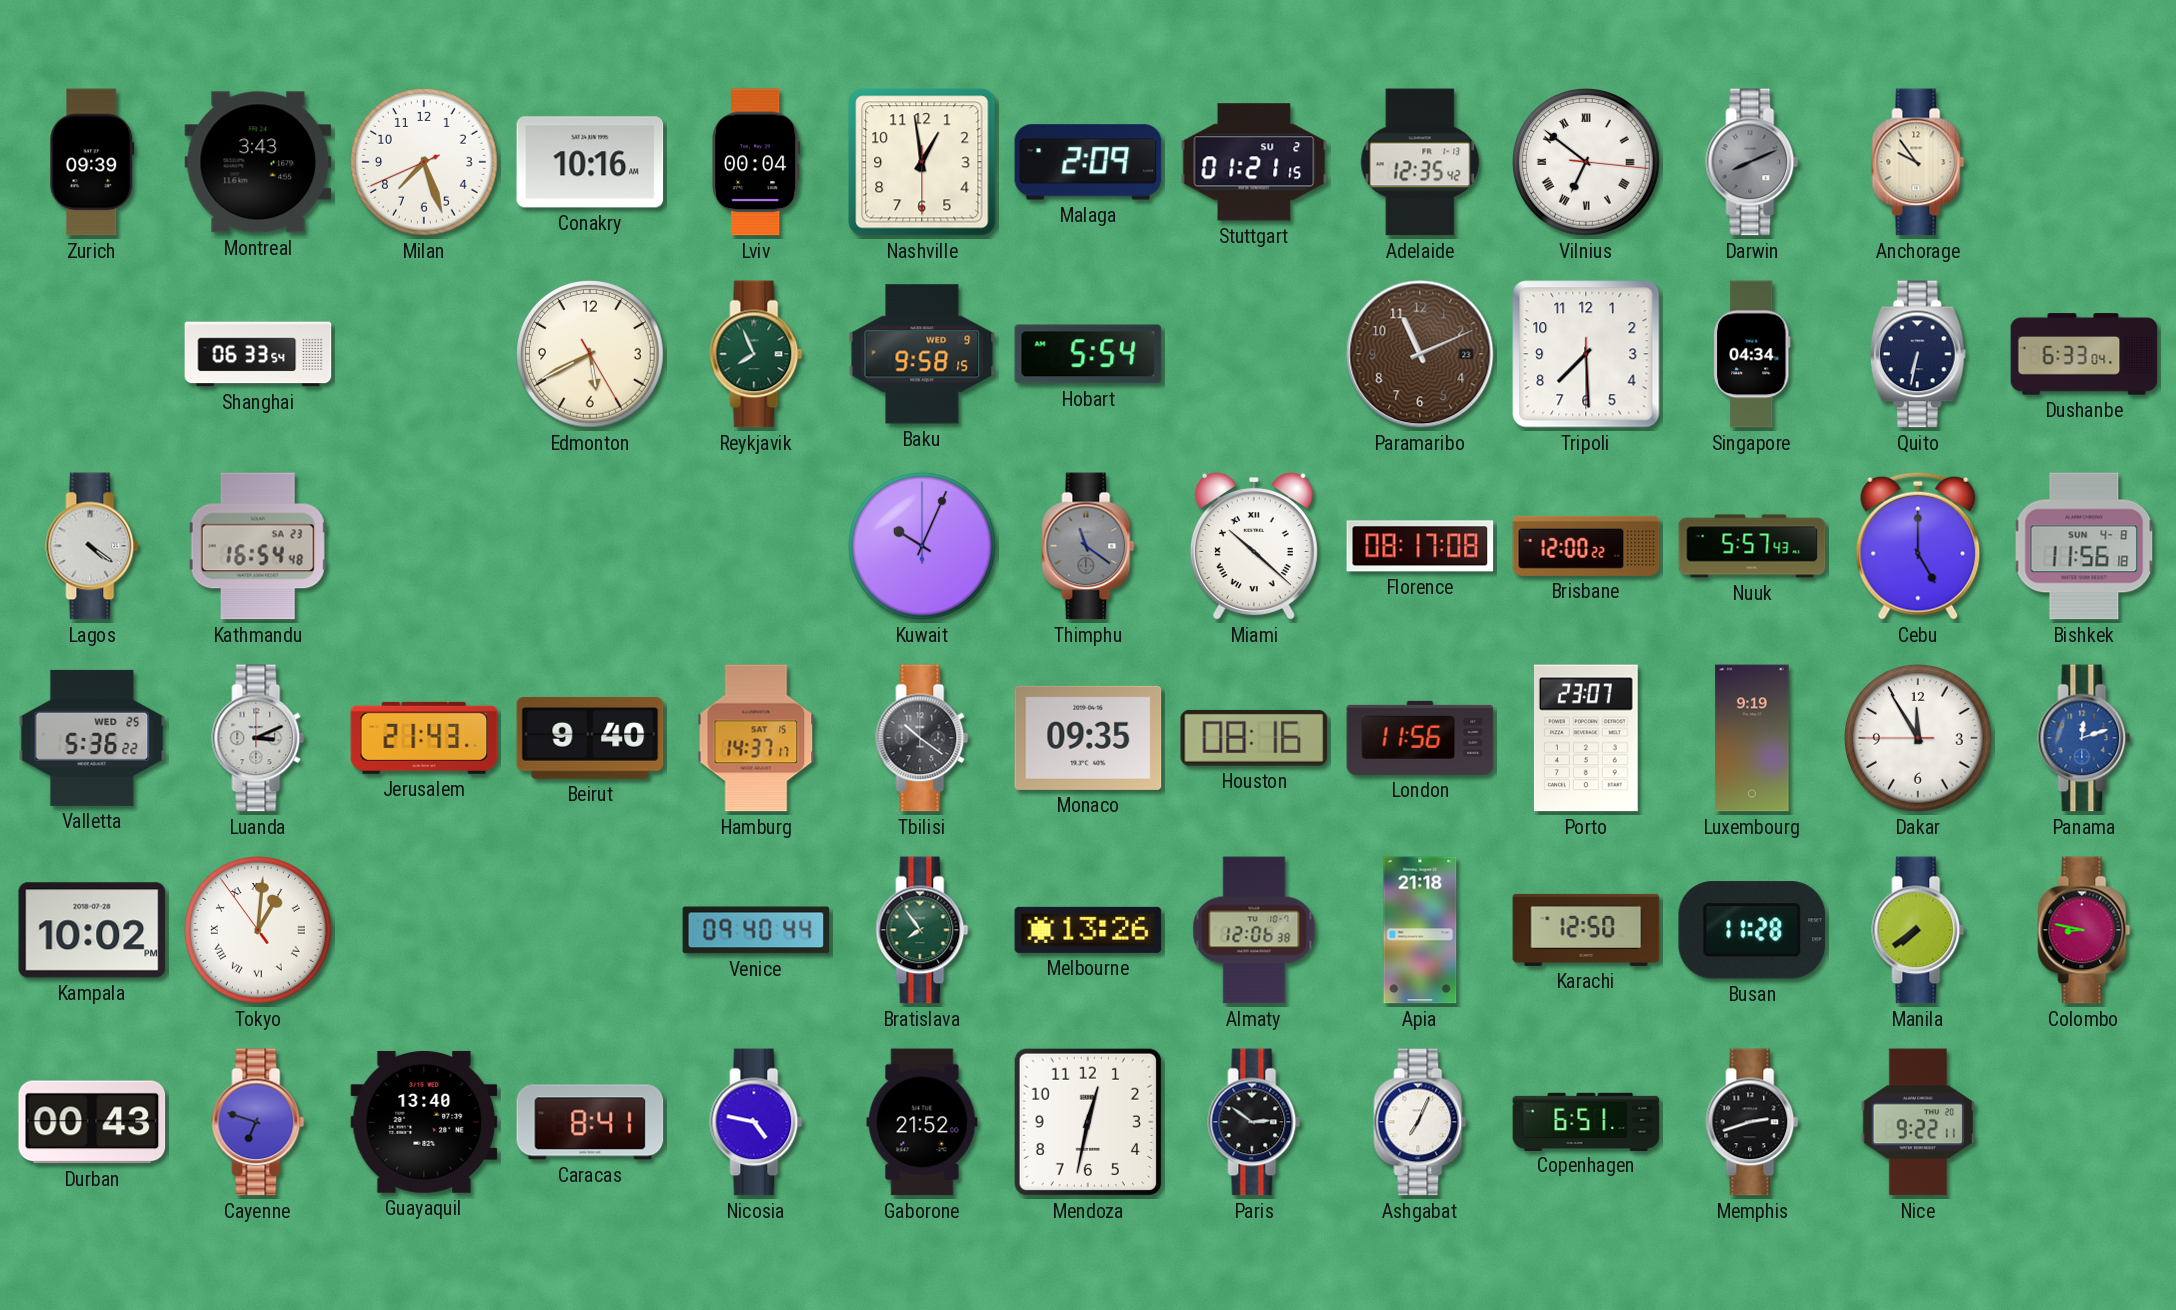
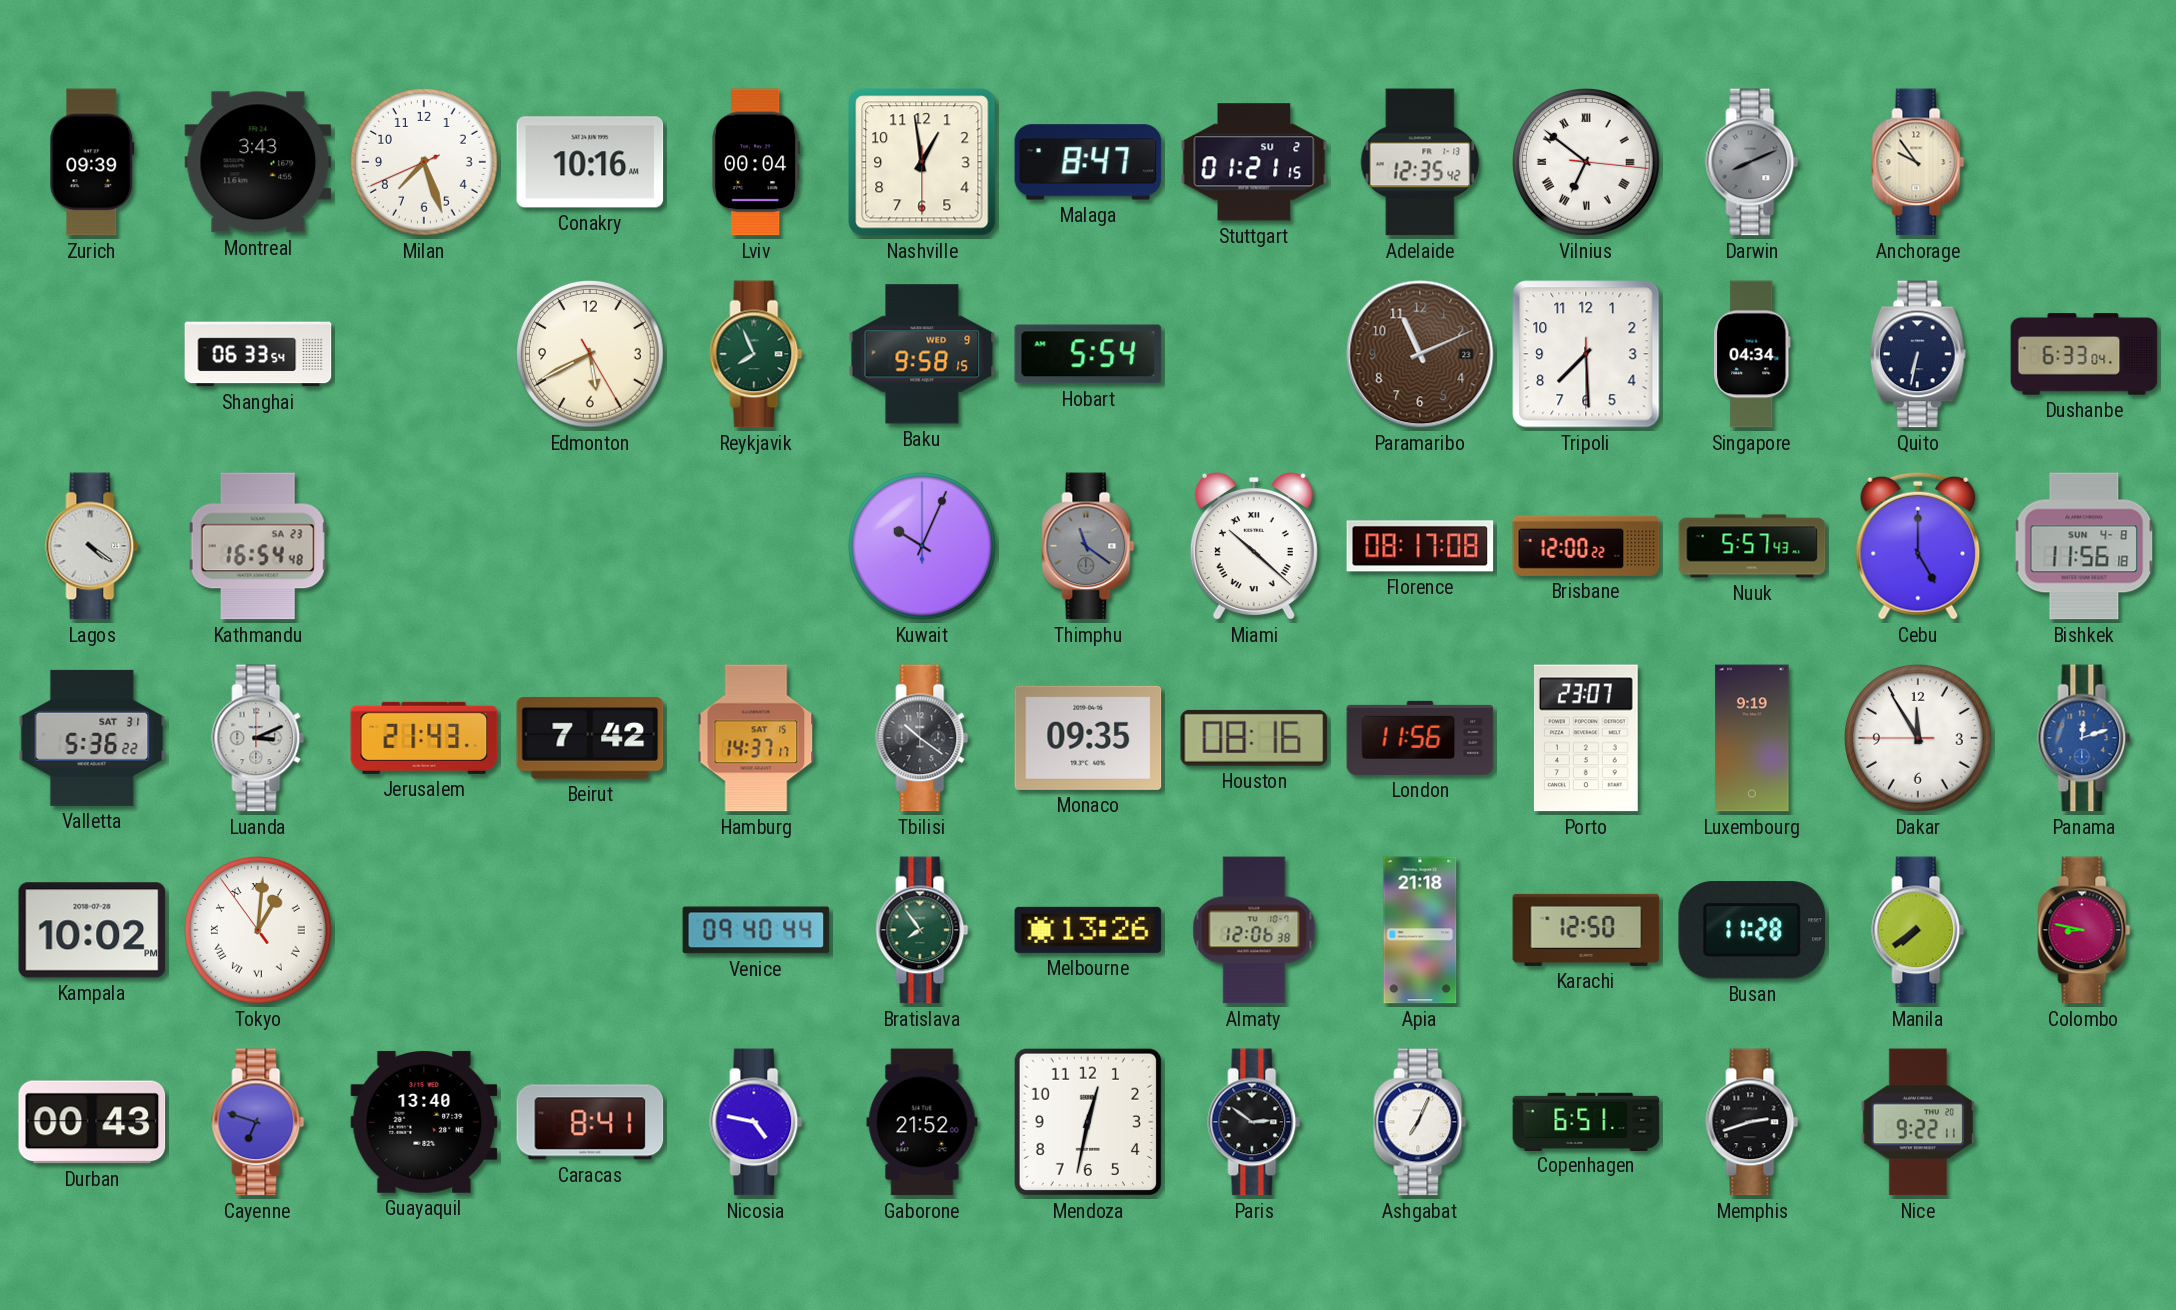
Malaga: 2:09 -> 8:47
Valletta date: WED 25 -> SAT 31
Beirut: 9:40 -> 7:42
